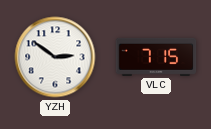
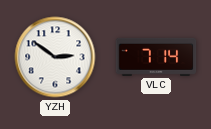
VLC: 7:15 -> 7:14
